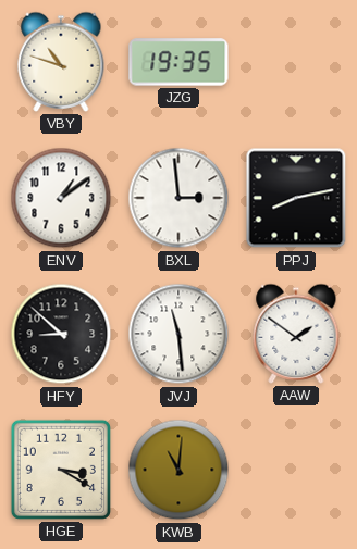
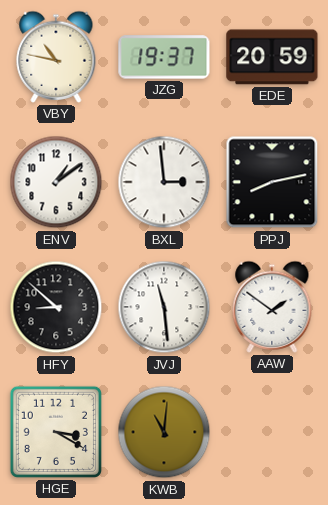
VBY: 10:48 -> 10:47
JZG: 19:35 -> 19:37
EDE: none -> 20:59
